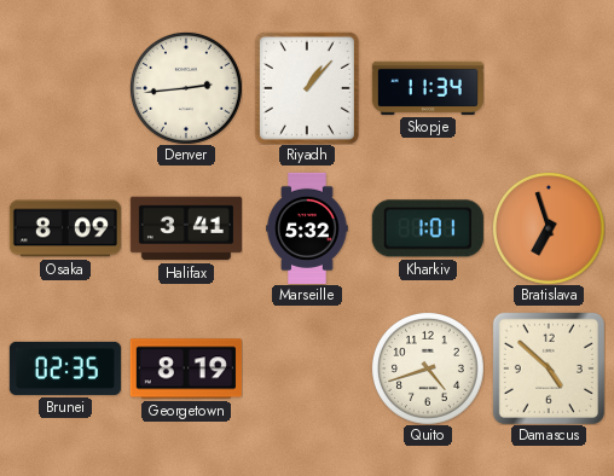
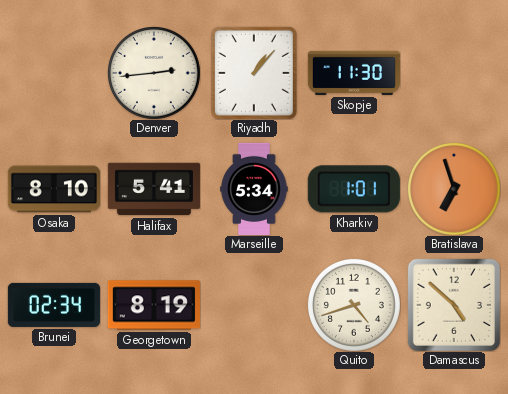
Skopje: 11:34 -> 11:30
Osaka: 8:09 -> 8:10
Halifax: 3:41 -> 5:41
Marseille: 5:32 -> 5:34
Brunei: 02:35 -> 02:34
